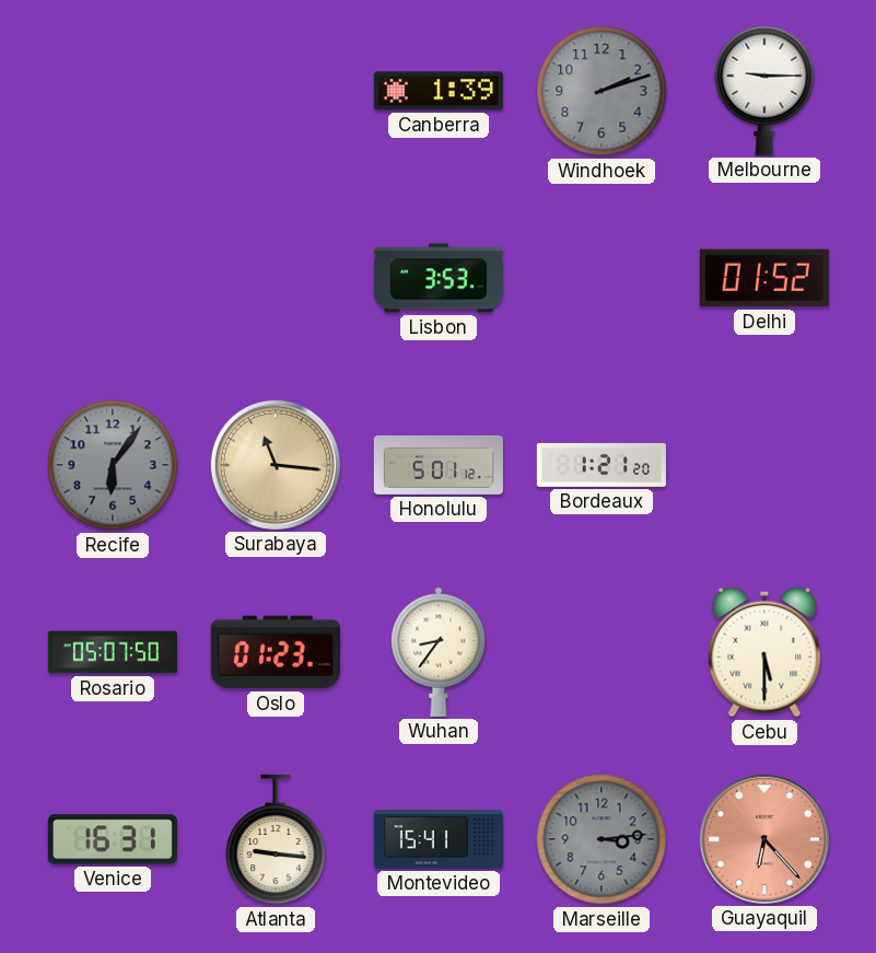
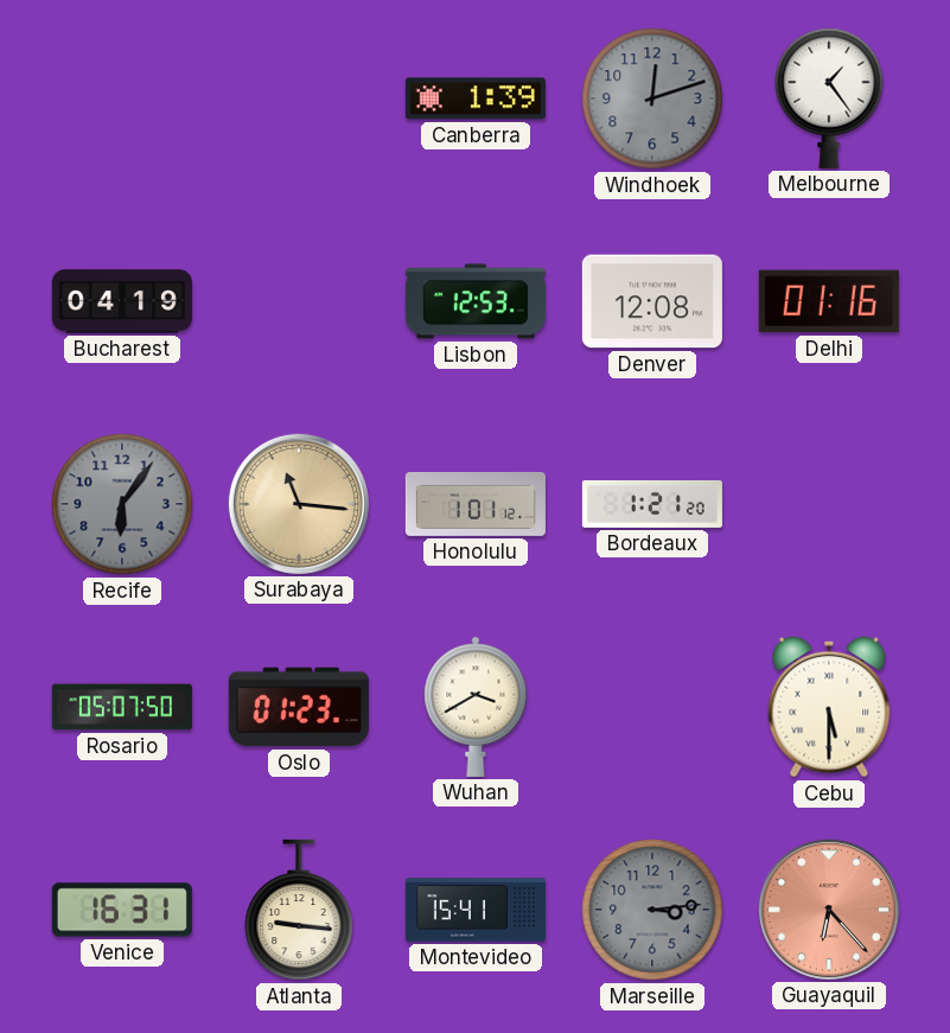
Windhoek: 2:12 -> 12:12
Melbourne: 9:15 -> 1:24
Bucharest: none -> 04:19
Lisbon: 3:53 -> 12:53
Denver: none -> 12:08
Delhi: 01:52 -> 01:16
Honolulu: 5:01 -> 1:01
Wuhan: 8:36 -> 3:40
